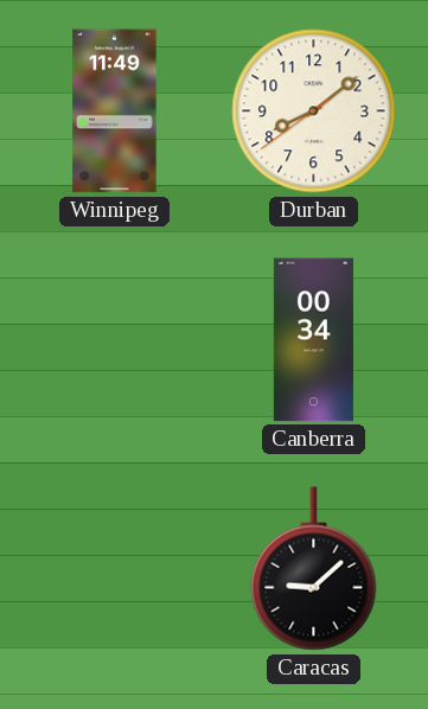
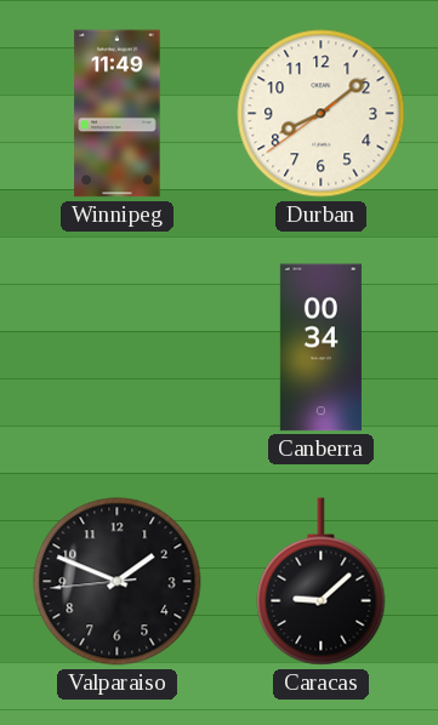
Valparaiso: none -> 1:48
